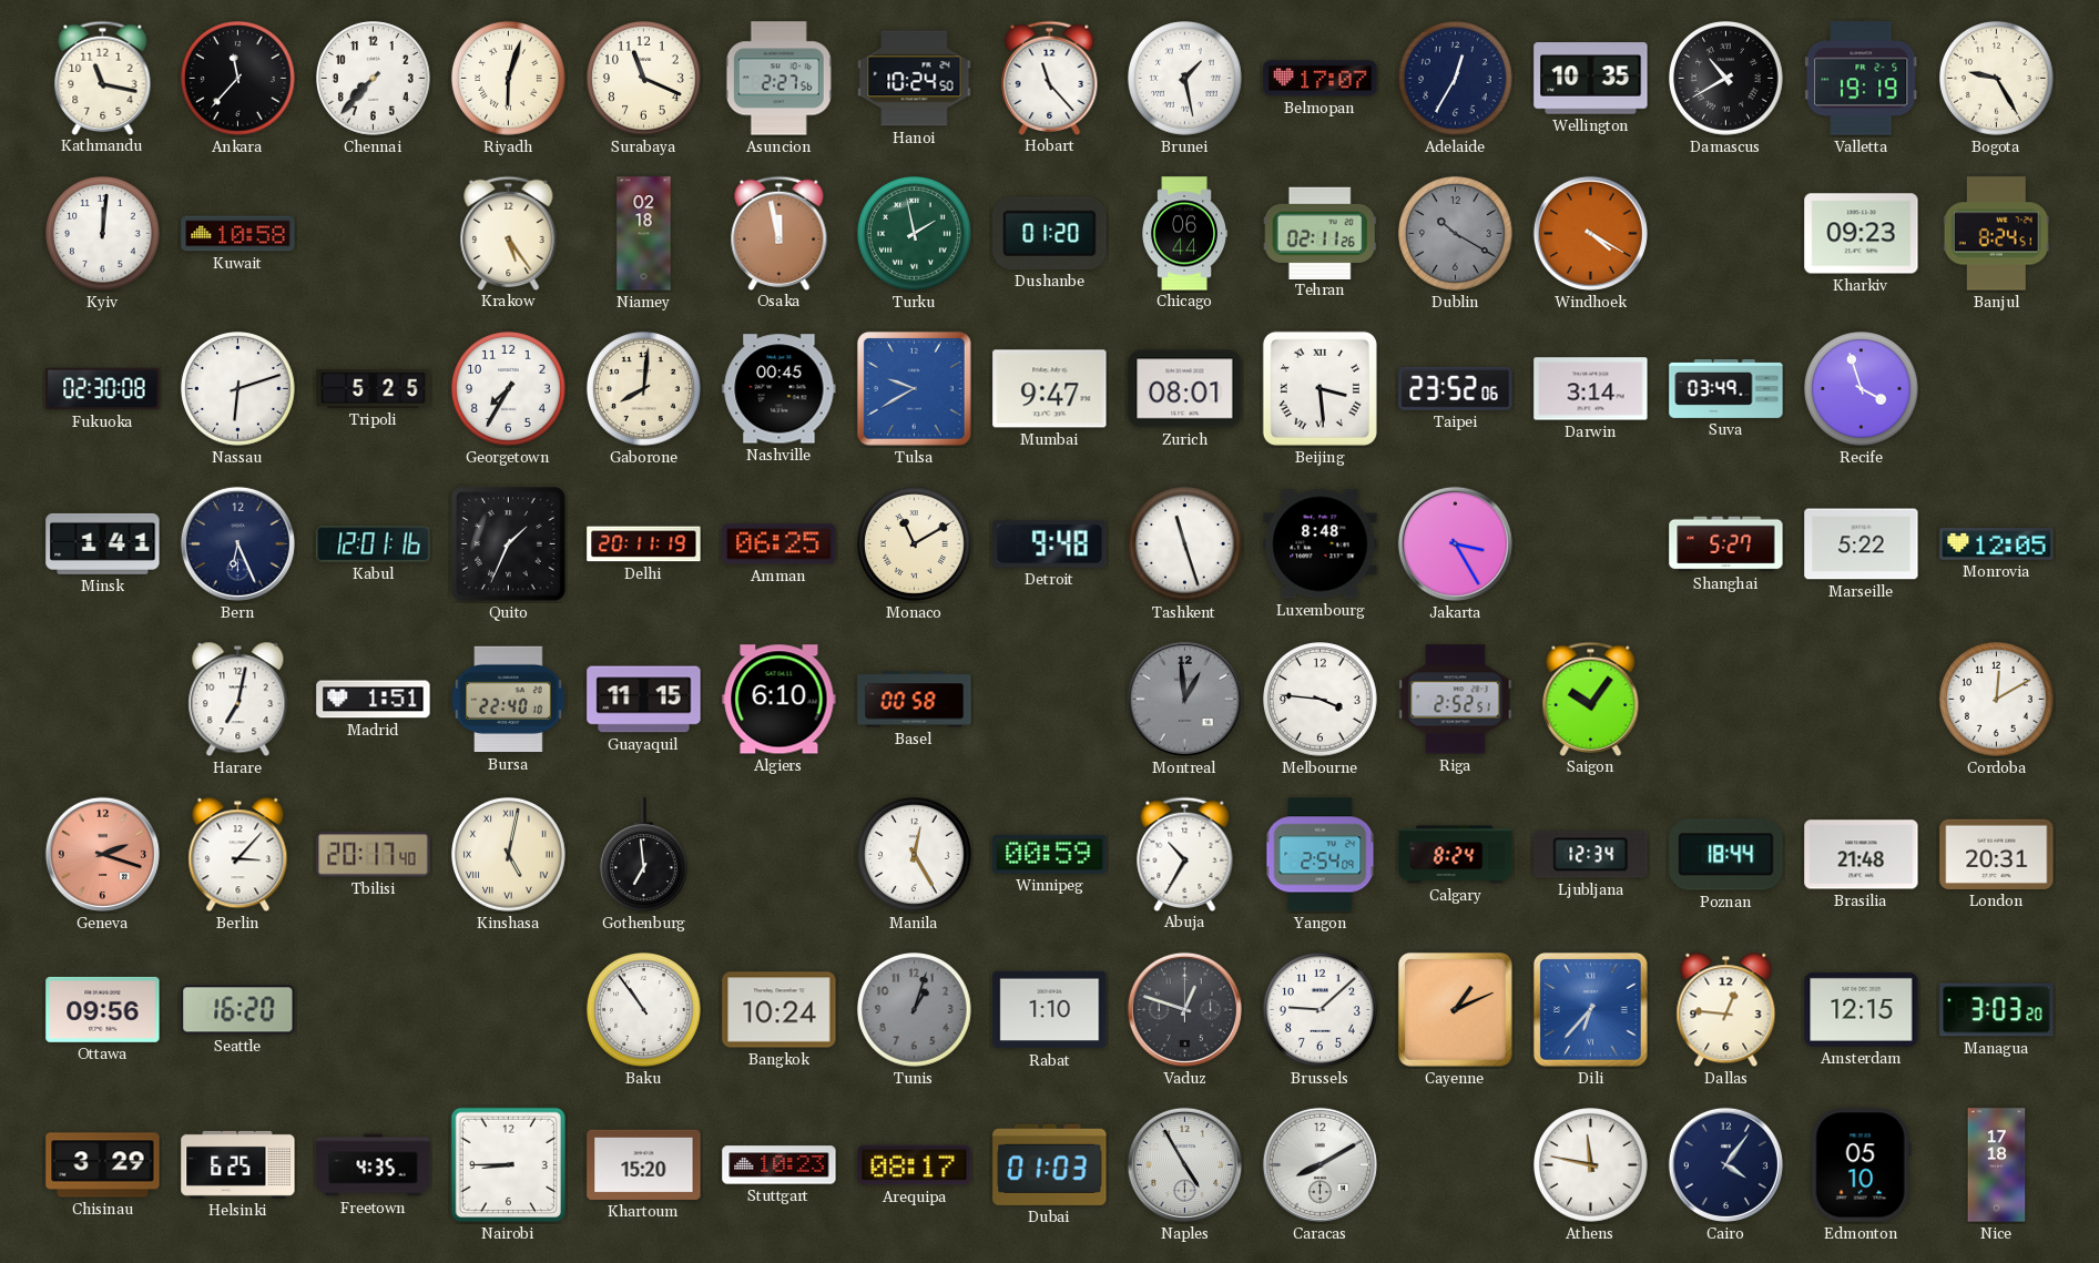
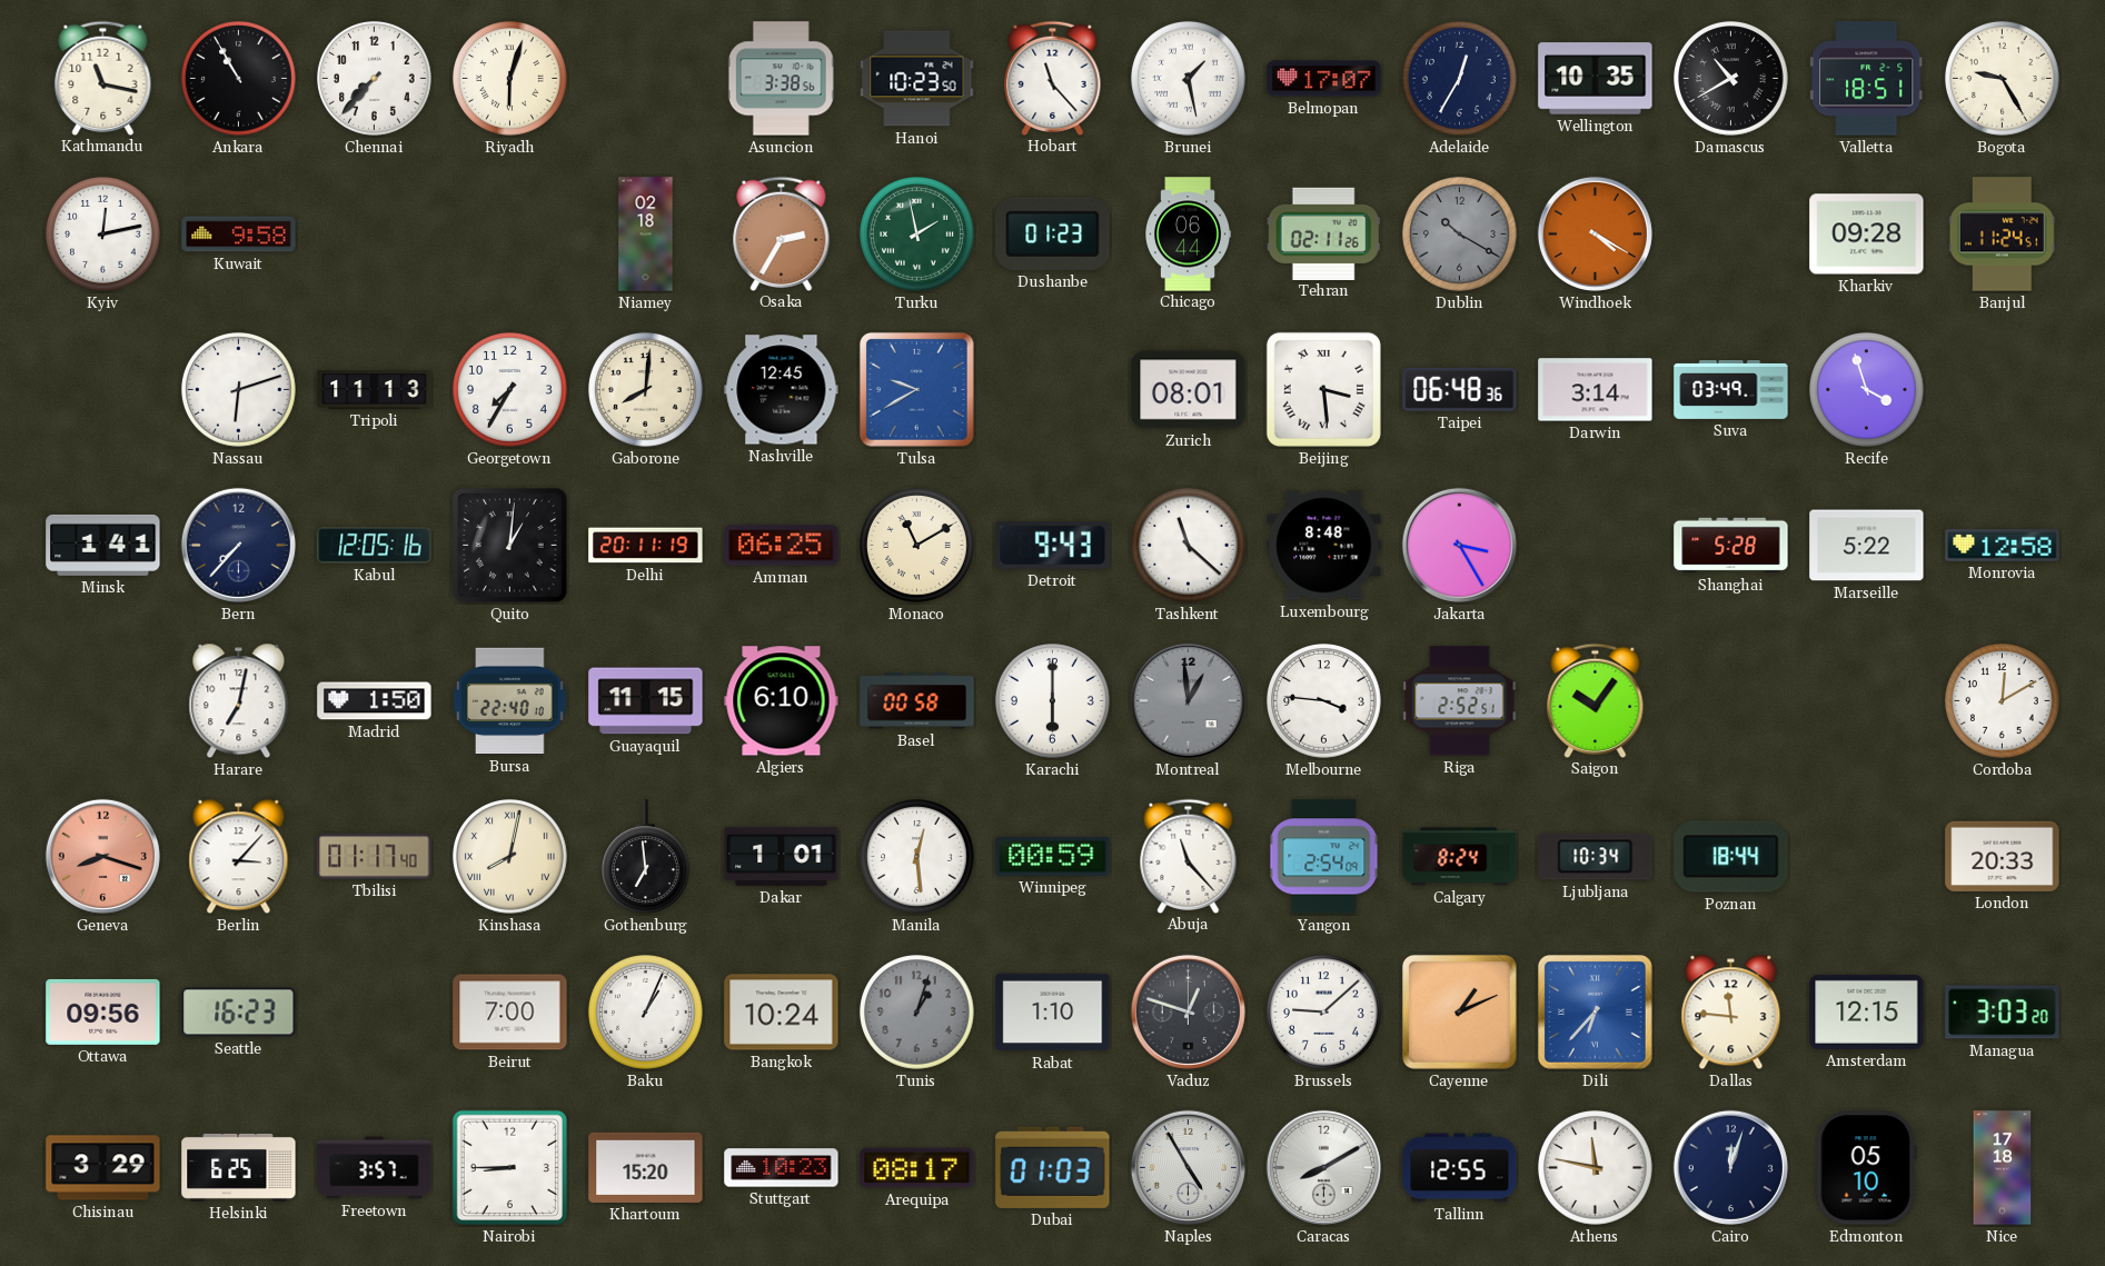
Ankara: 11:37 -> 10:55
Surabaya: 11:19 -> none
Asuncion: 2:27 -> 3:38
Hanoi: 10:24 -> 10:23
Valletta: 19:19 -> 18:51
Kyiv: 12:01 -> 12:13
Kuwait: 10:58 -> 9:58
Krakow: 5:24 -> none
Osaka: 11:58 -> 2:35
Dushanbe: 01:20 -> 01:23
Kharkiv: 09:23 -> 09:28
Banjul: 8:24 -> 11:24
Fukuoka: 02:30 -> none
Tripoli: 5:25 -> 11:13
Nashville: 00:45 -> 12:45
Mumbai: 9:47 -> none
Taipei: 23:52 -> 06:48
Bern: 6:26 -> 7:37
Kabul: 12:01 -> 12:05
Quito: 1:34 -> 1:01
Detroit: 9:48 -> 9:43
Tashkent: 11:27 -> 11:22
Shanghai: 5:27 -> 5:28
Monrovia: 12:05 -> 12:58
Madrid: 1:51 -> 1:50
Karachi: none -> 6:00
Geneva: 2:18 -> 8:18
Tbilisi: 20:17 -> 01:17
Kinshasa: 5:02 -> 8:02
Dakar: none -> 1:01
Manila: 12:25 -> 12:29
Abuja: 10:35 -> 11:23
Ljubljana: 12:34 -> 10:34
Brasilia: 21:48 -> none
London: 20:31 -> 20:33
Seattle: 16:20 -> 16:23
Beirut: none -> 7:00
Baku: 10:54 -> 1:04
Dallas: 12:46 -> 11:46
Freetown: 4:35 -> 3:57
Tallinn: none -> 12:55
Cairo: 4:06 -> 12:03
